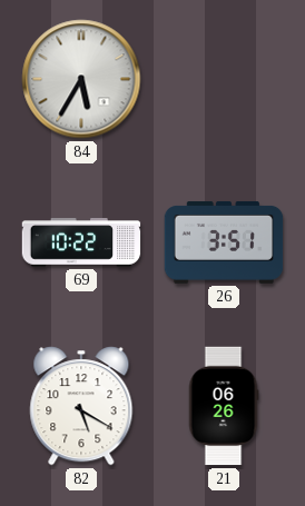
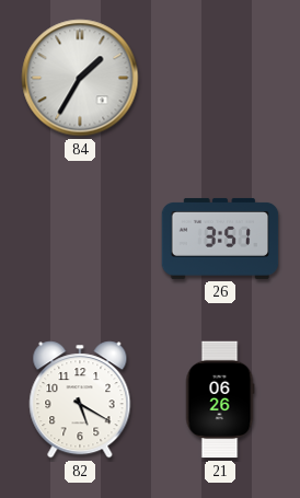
84: 5:35 -> 1:35
69: 10:22 -> none
